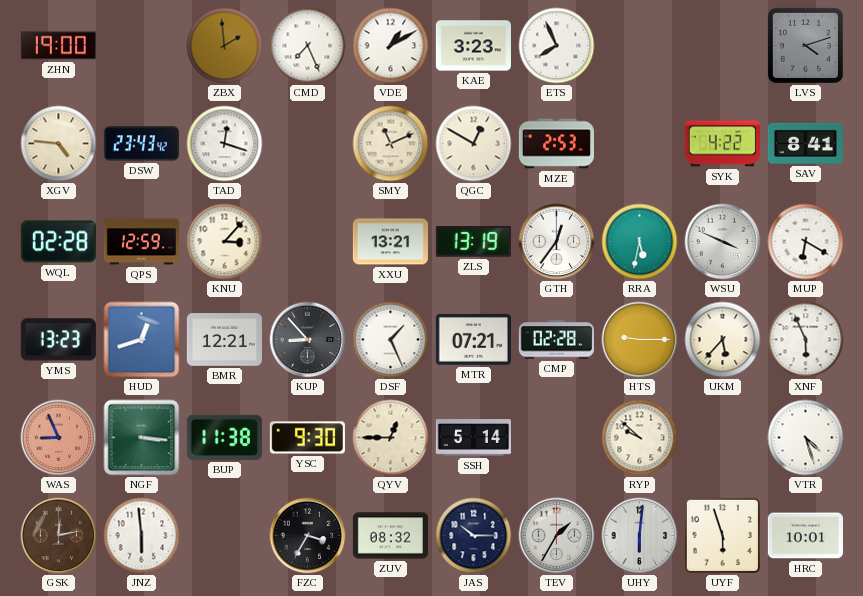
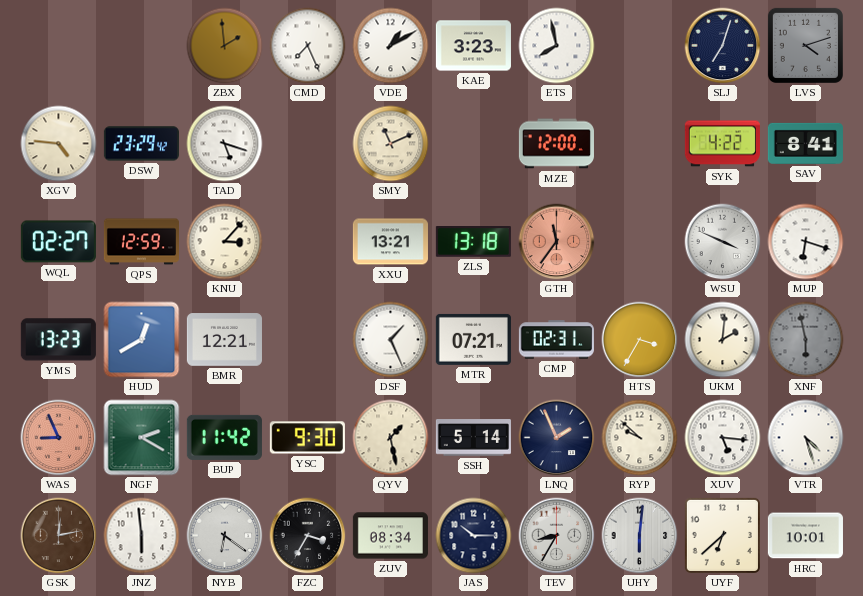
ZHN: 19:00 -> none
ETS: 7:56 -> 7:58
SLJ: none -> 7:03
DSW: 23:43 -> 23:29
TAD: 12:18 -> 5:18
QGC: 12:50 -> none
MZE: 2:53 -> 12:00
WQL: 02:28 -> 02:27
ZLS: 13:19 -> 13:18
GTH: 12:36 -> 11:36
GTH dial: white -> salmon
RRA: 5:32 -> none
MUP: 6:20 -> 6:18
HUD: 12:42 -> 12:40
KUP: 8:53 -> none
CMP: 02:28 -> 02:31
HTS: 9:15 -> 3:35
UKM: 5:37 -> 2:01
XNF: 5:56 -> 5:58
XNF dial: white -> grey
NGF: 3:16 -> 2:20
BUP: 11:38 -> 11:42
QYV: 12:45 -> 1:28
LNQ: none -> 1:56
XUV: none -> 5:16
NYB: none -> 6:21
ZUV: 08:32 -> 08:34
TEV: 1:35 -> 8:35
UYF: 5:57 -> 6:38
